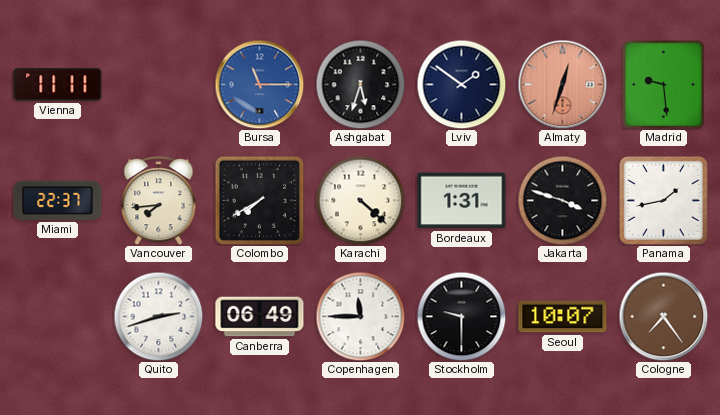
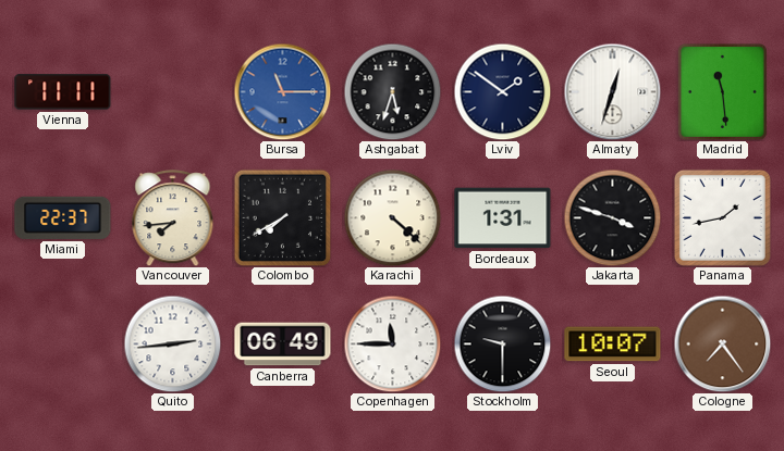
Almaty dial: salmon -> white
Madrid: 9:29 -> 11:29
Quito: 2:42 -> 2:44
